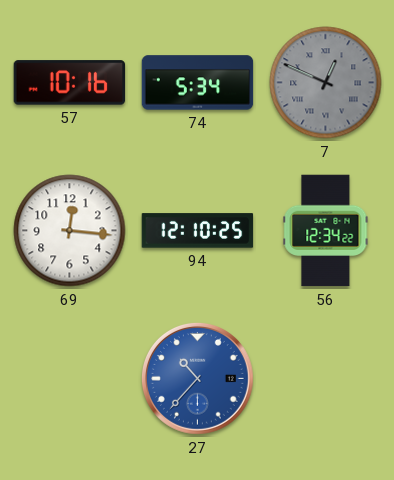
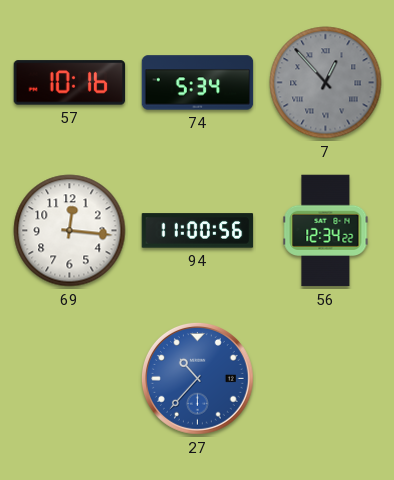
7: 12:49 -> 12:53
94: 12:10 -> 11:00
